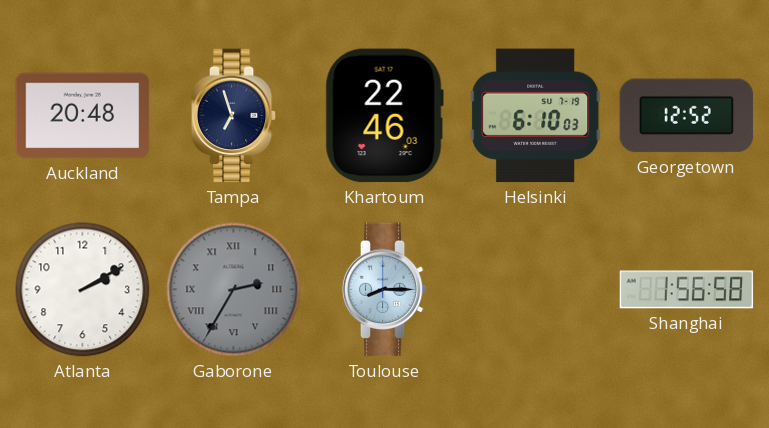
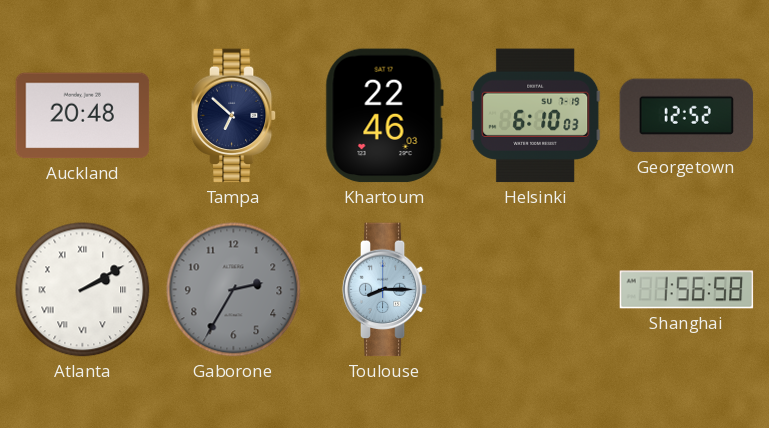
Tampa: 6:57 -> 6:52
Atlanta numerals: Arabic -> Roman
Gaborone numerals: Roman -> Arabic
